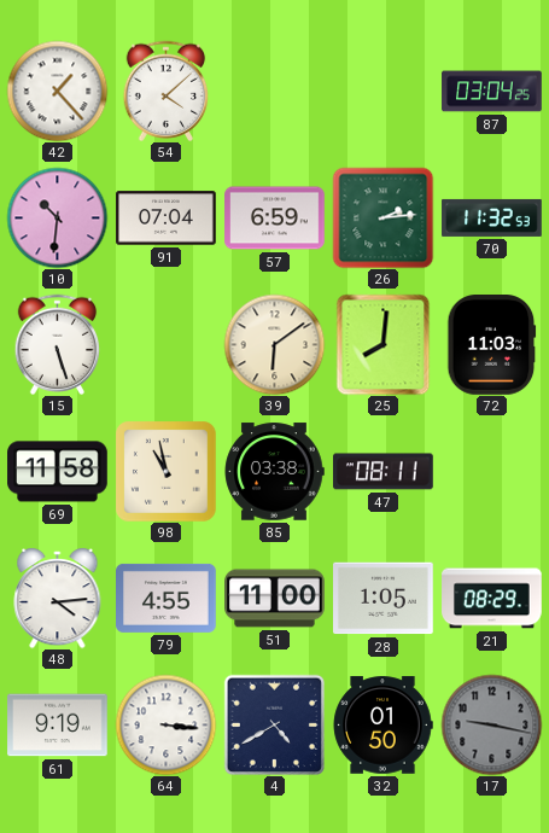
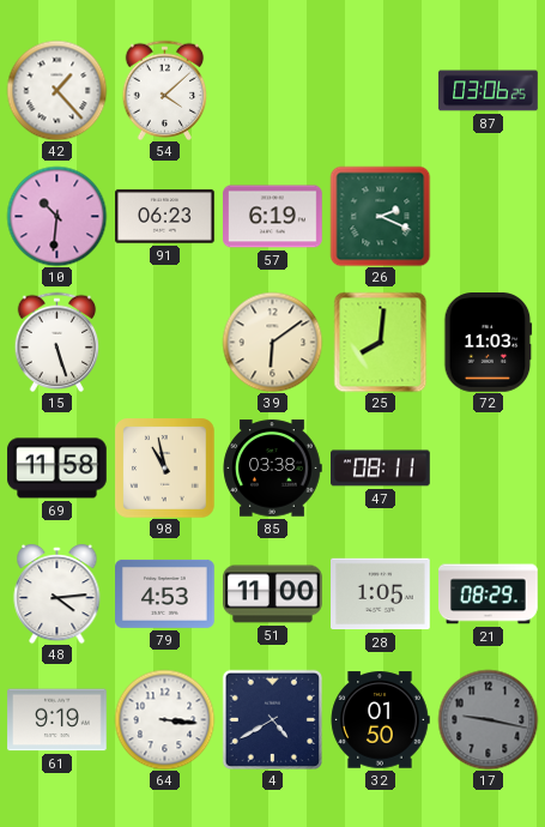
87: 03:04 -> 03:06
91: 07:04 -> 06:23
57: 6:59 -> 6:19
26: 2:14 -> 2:19
70: 11:32 -> none
79: 4:55 -> 4:53
